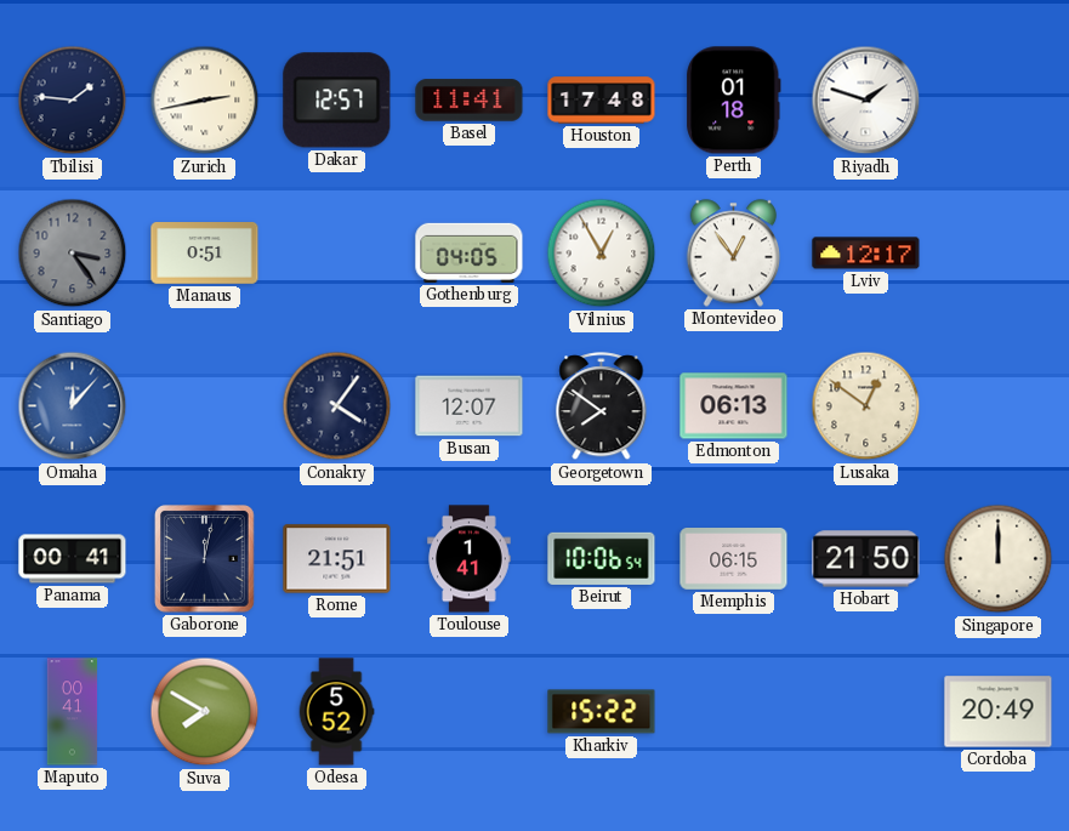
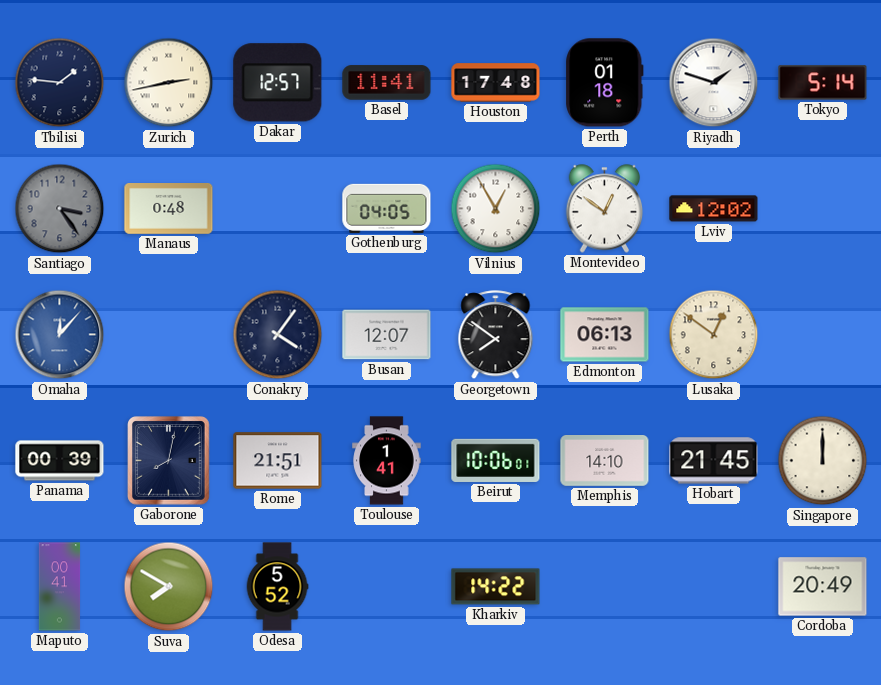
Tokyo: none -> 5:14
Manaus: 0:51 -> 0:48
Montevideo: 12:54 -> 12:51
Lviv: 12:17 -> 12:02
Panama: 00:41 -> 00:39
Gaborone: 12:02 -> 8:02
Beirut: 10:06:54 -> 10:06:01
Memphis: 06:15 -> 14:10
Hobart: 21:50 -> 21:45
Kharkiv: 15:22 -> 14:22
